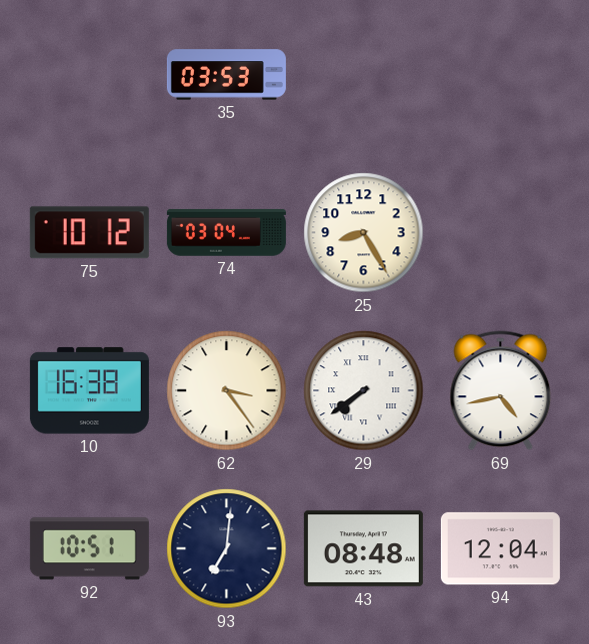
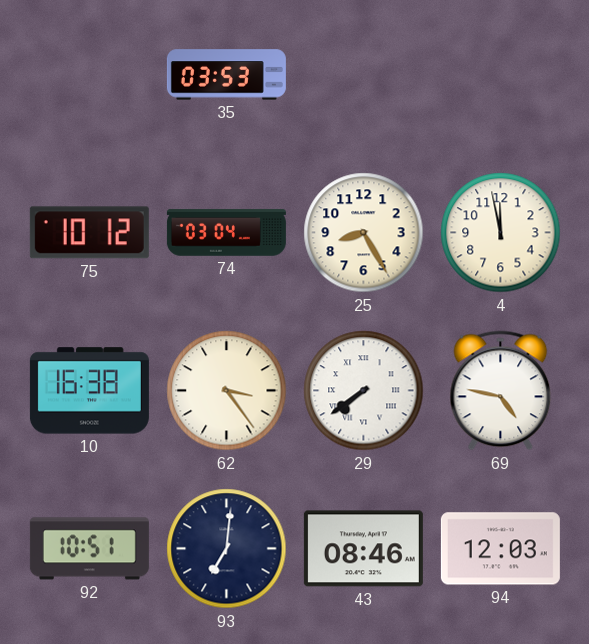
4: none -> 11:58
69: 4:43 -> 4:47
43: 08:48 -> 08:46
94: 12:04 -> 12:03
